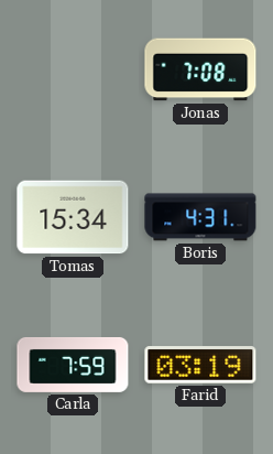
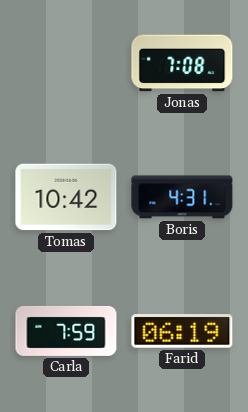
Tomas: 15:34 -> 10:42
Farid: 03:19 -> 06:19
